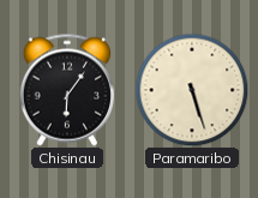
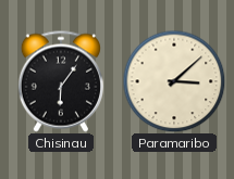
Paramaribo: 5:27 -> 3:08
